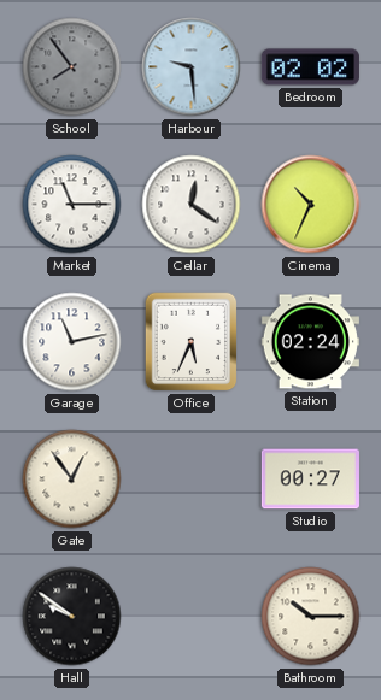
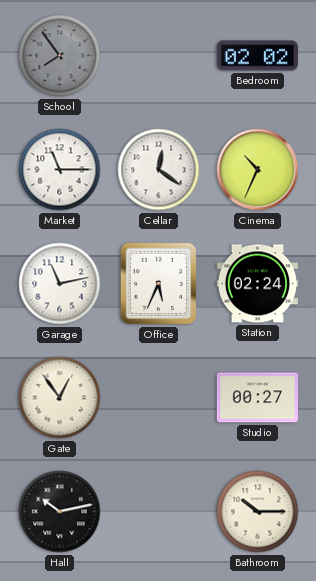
Harbour: 9:29 -> none
Hall: 9:51 -> 10:13
